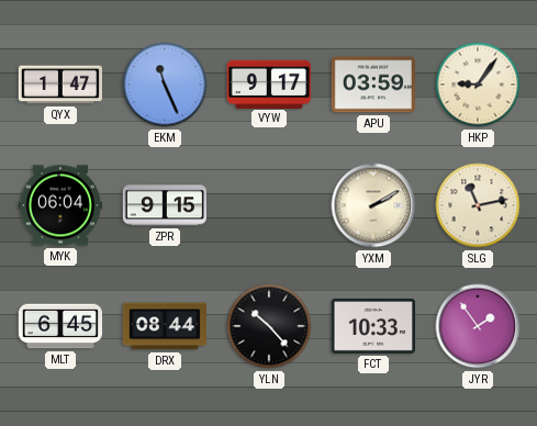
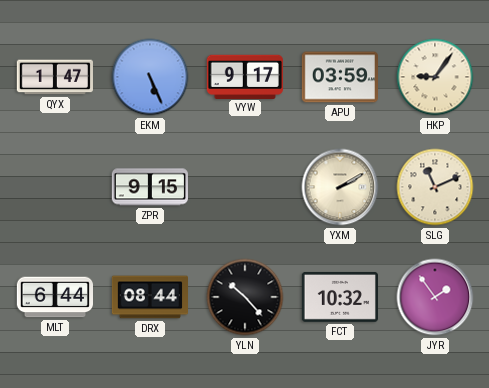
EKM: 11:26 -> 5:26
MYK: 06:04 -> none
SLG: 11:13 -> 11:11
MLT: 6:45 -> 6:44
FCT: 10:33 -> 10:32
